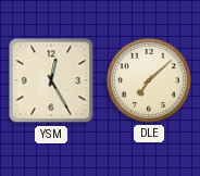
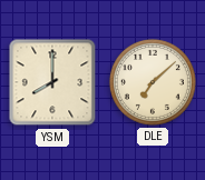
YSM: 12:25 -> 8:00
